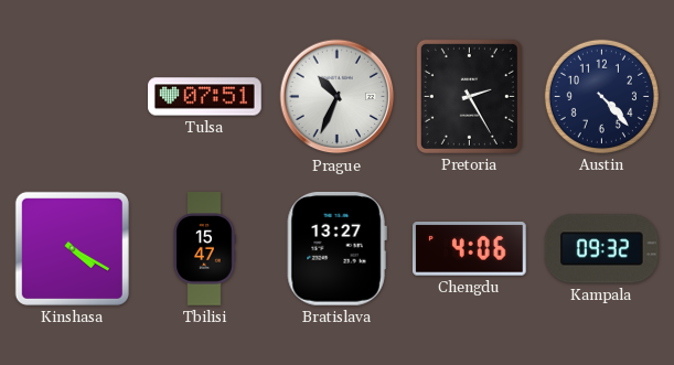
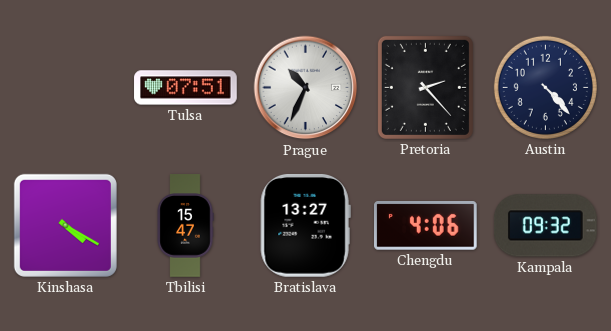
Pretoria: 2:25 -> 2:23
